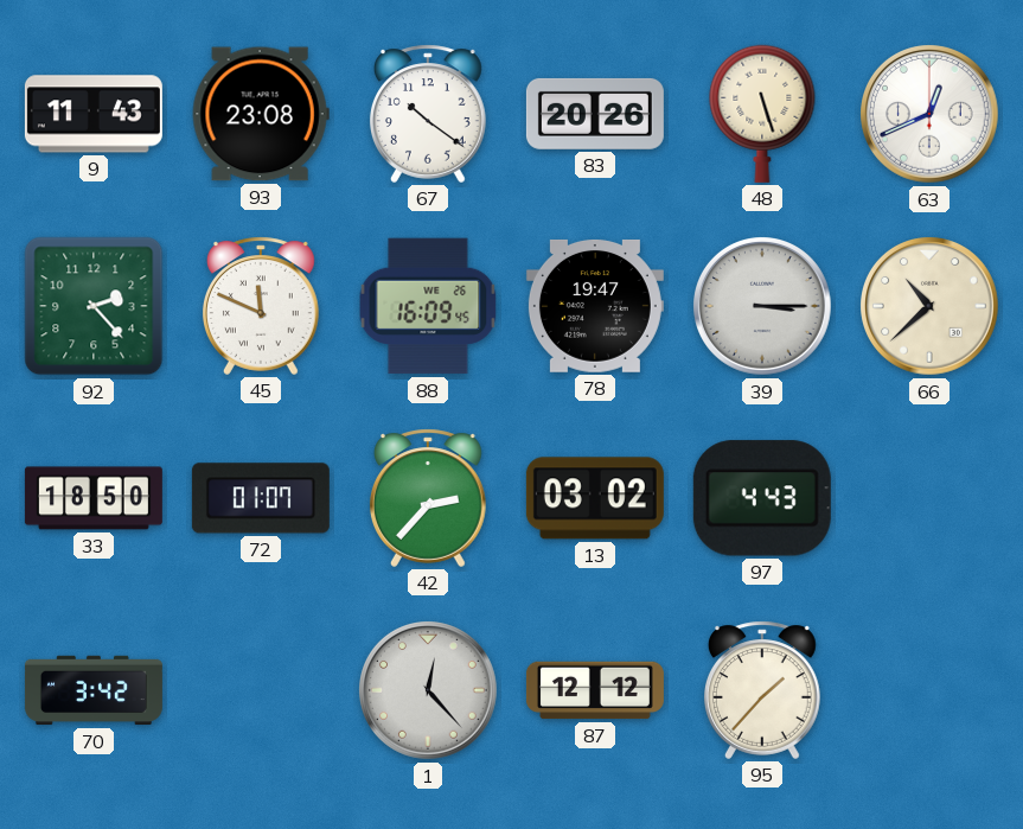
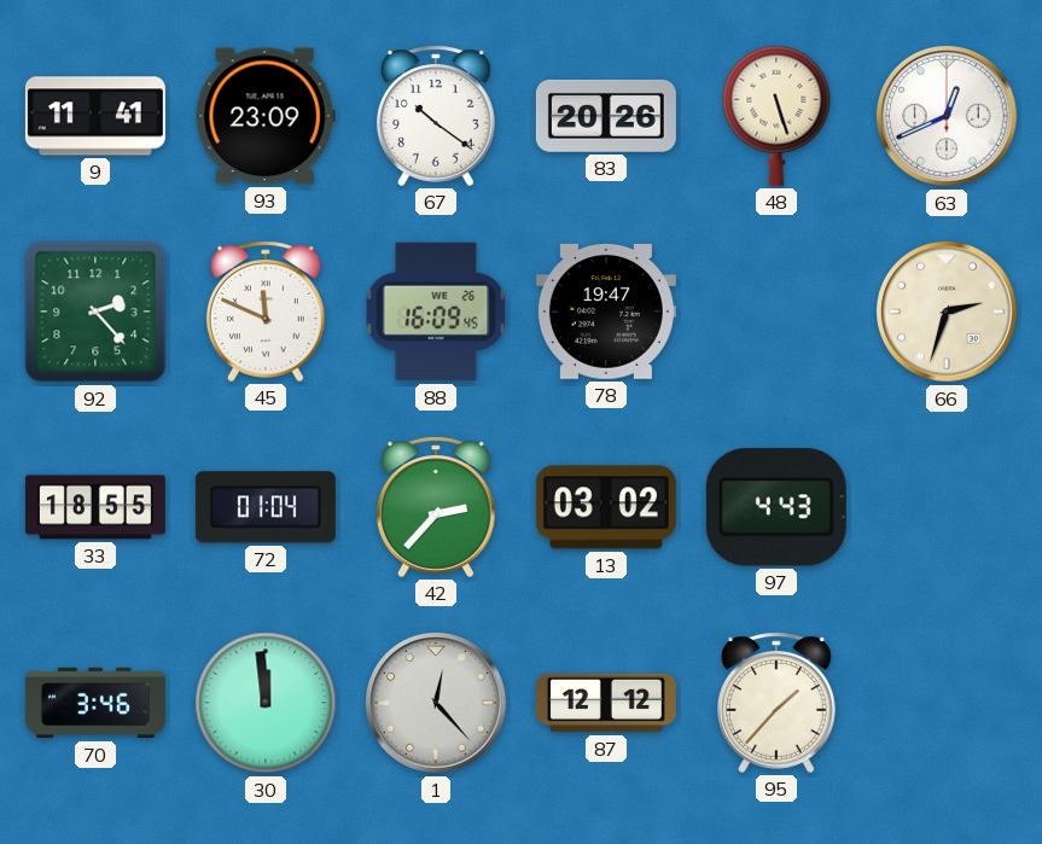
9: 11:43 -> 11:41
93: 23:08 -> 23:09
39: 3:15 -> none
66: 10:38 -> 2:33
33: 18:50 -> 18:55
72: 01:07 -> 01:04
70: 3:42 -> 3:46
30: none -> 11:59
